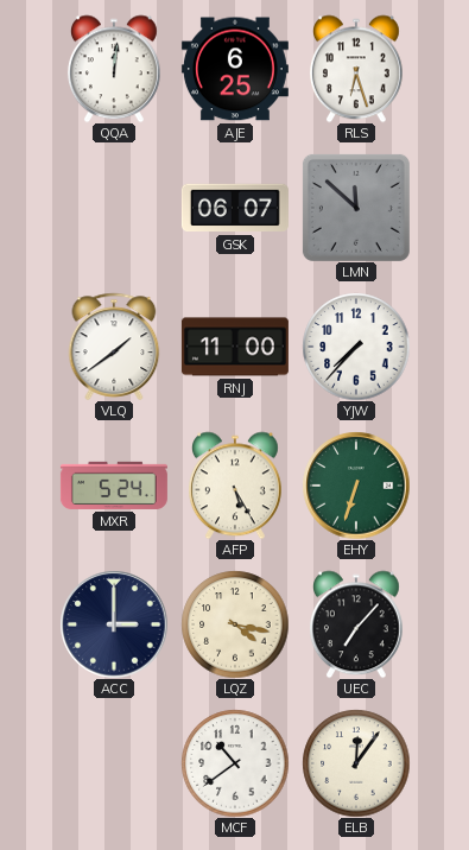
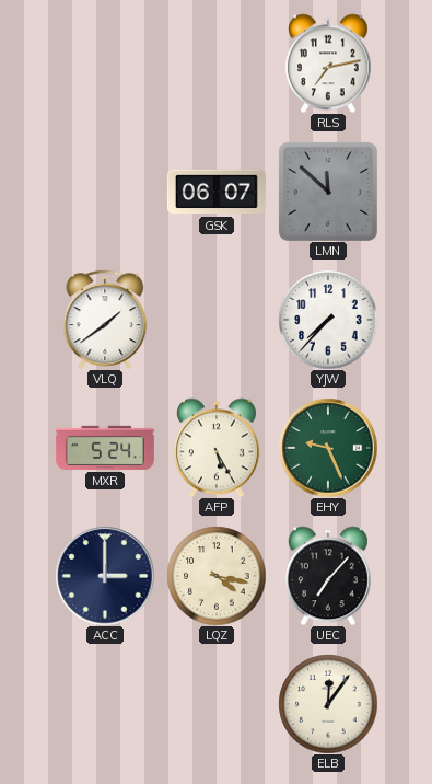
QQA: 12:01 -> none
AJE: 6:25 -> none
RLS: 6:27 -> 7:13
RNJ: 11:00 -> none
EHY: 6:33 -> 9:26
MCF: 10:39 -> none
